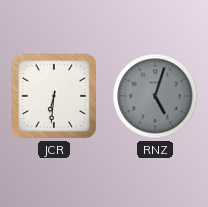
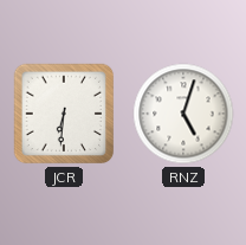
RNZ dial: grey -> white
